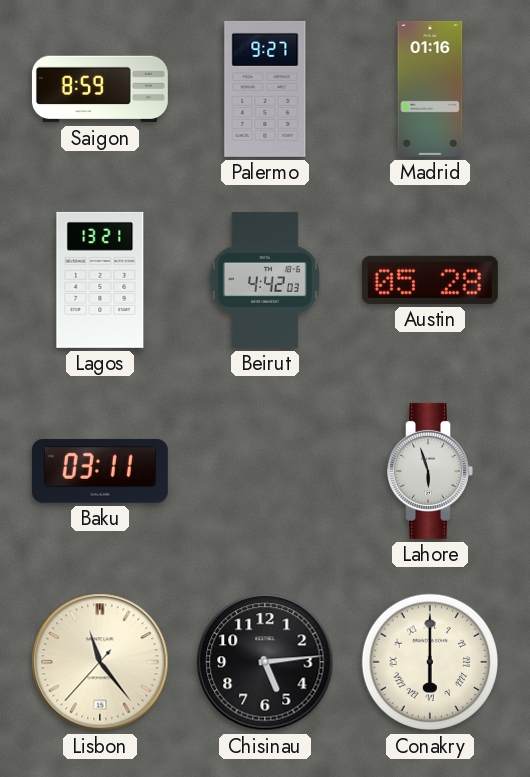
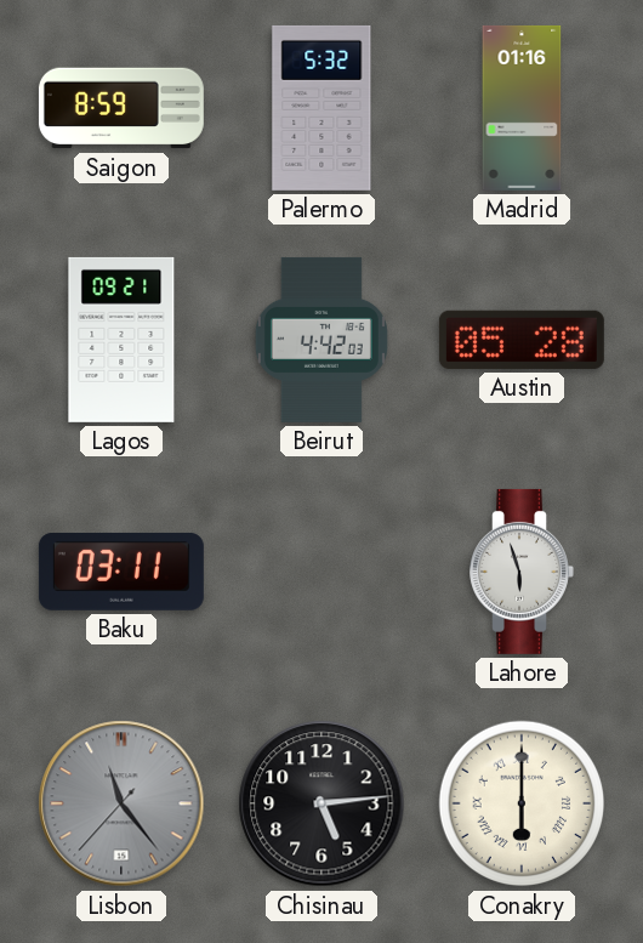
Palermo: 9:27 -> 5:32
Lagos: 13:21 -> 09:21
Lisbon dial: cream -> grey
